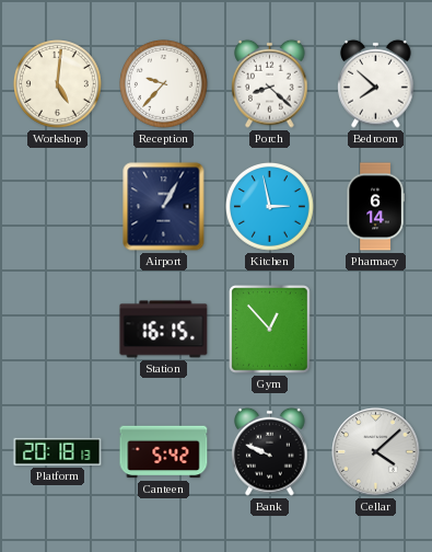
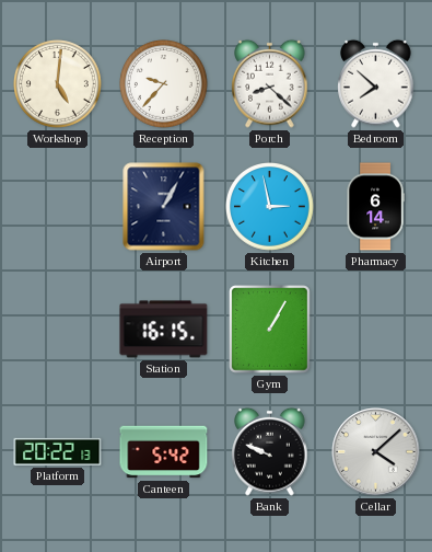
Gym: 12:53 -> 1:05
Platform: 20:18 -> 20:22
